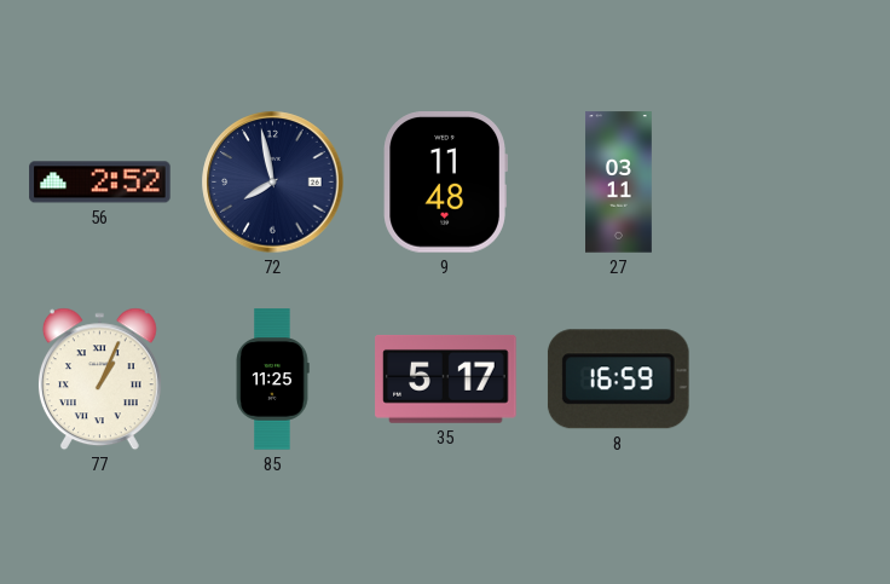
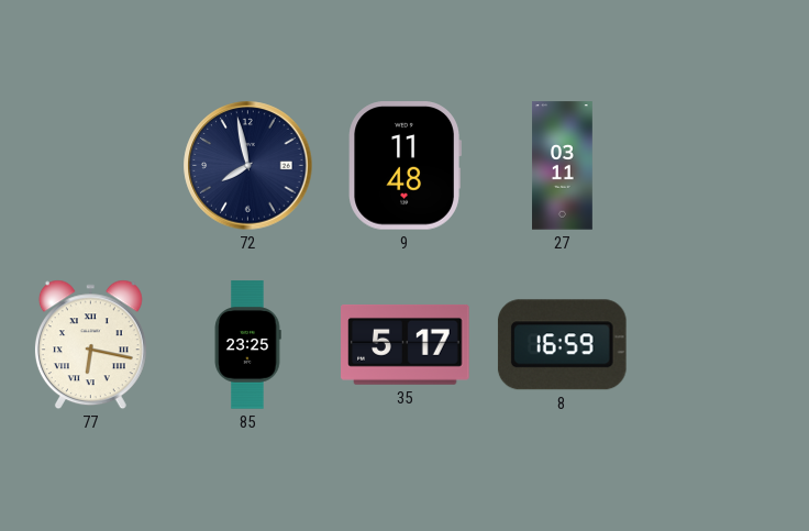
56: 2:52 -> none
77: 1:04 -> 6:17
85: 11:25 -> 23:25
